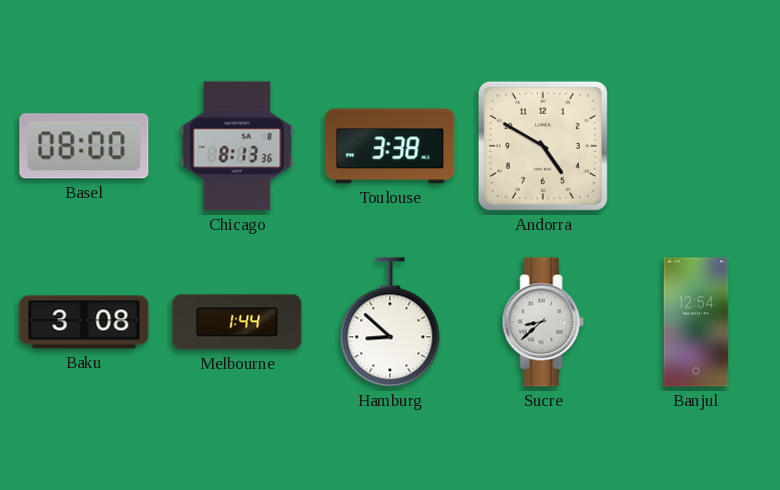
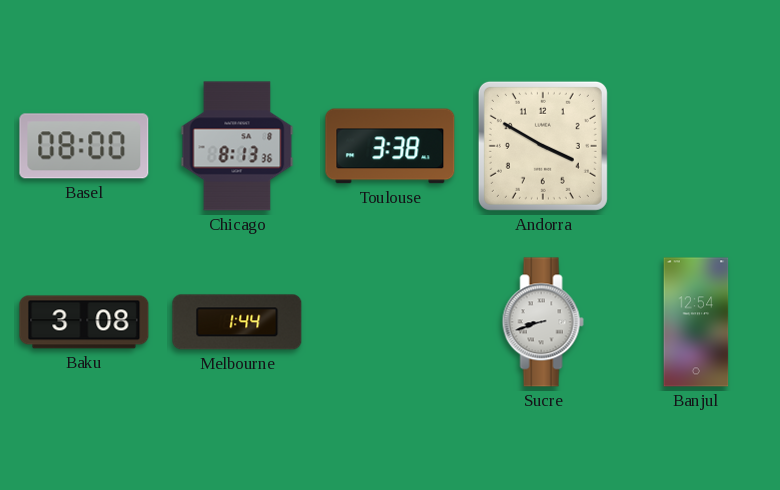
Andorra: 4:50 -> 3:50
Hamburg: 8:52 -> none
Sucre: 8:38 -> 8:42
